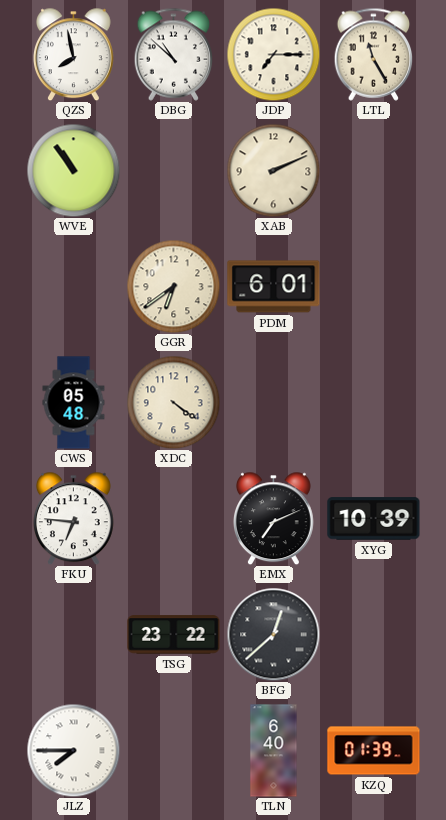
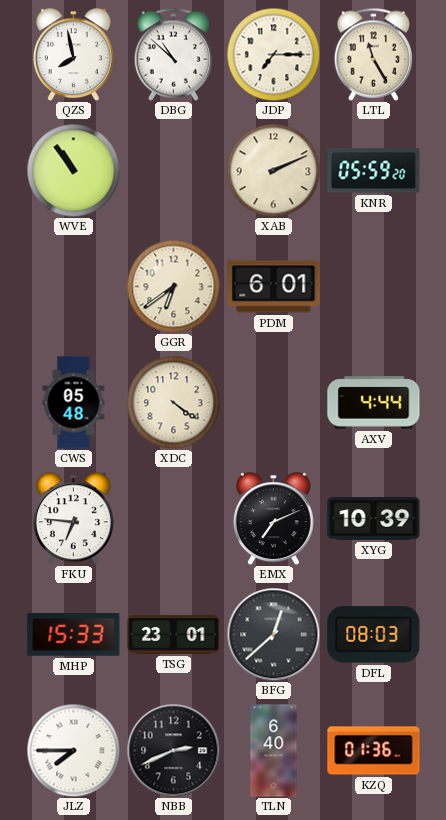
KNR: none -> 05:59
AXV: none -> 4:44
MHP: none -> 15:33
TSG: 23:22 -> 23:01
DFL: none -> 08:03
NBB: none -> 2:41
KZQ: 01:39 -> 01:36
